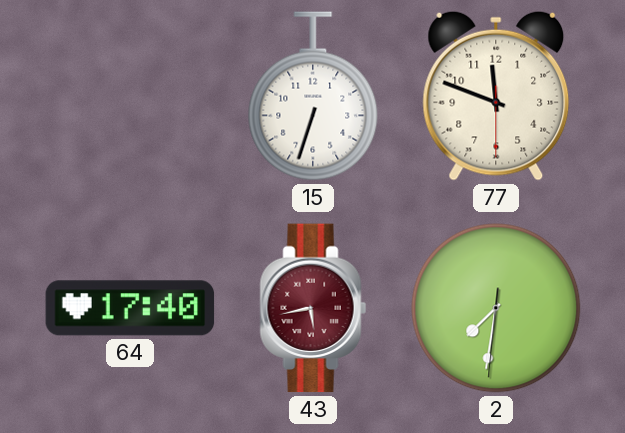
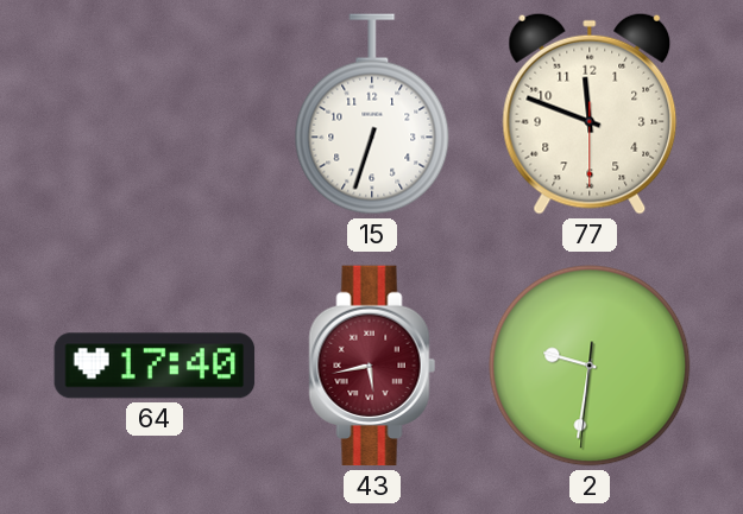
2: 7:31 -> 9:31
